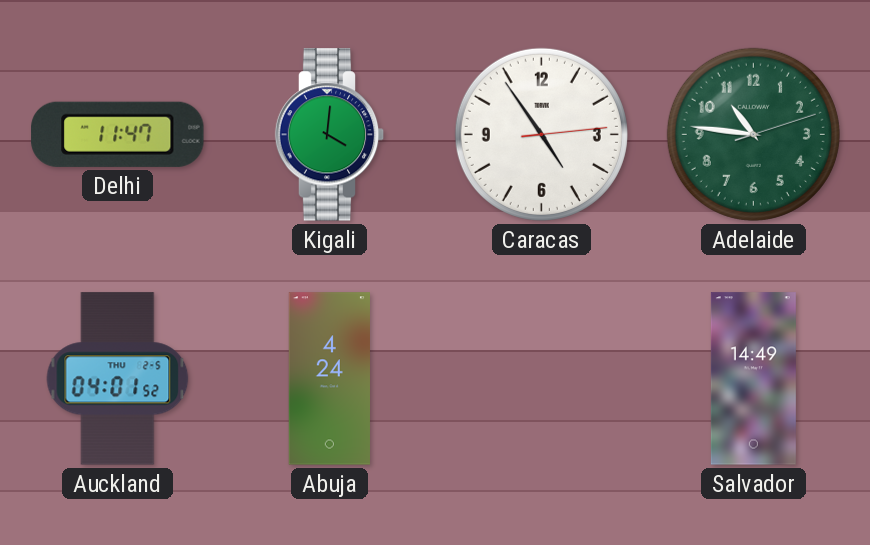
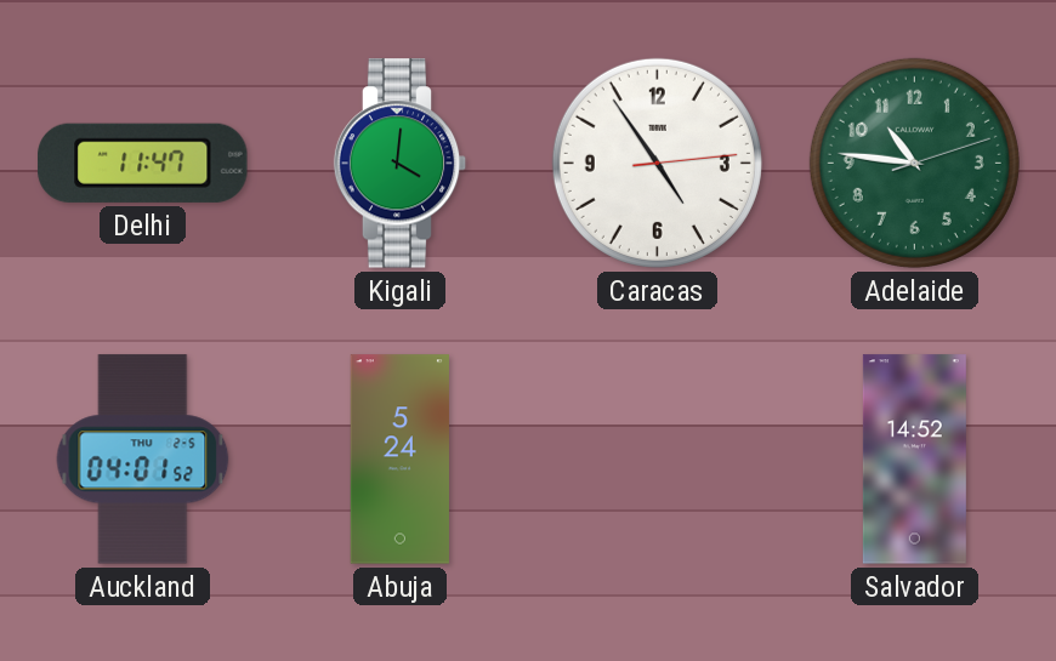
Abuja: 4:24 -> 5:24
Salvador: 14:49 -> 14:52
